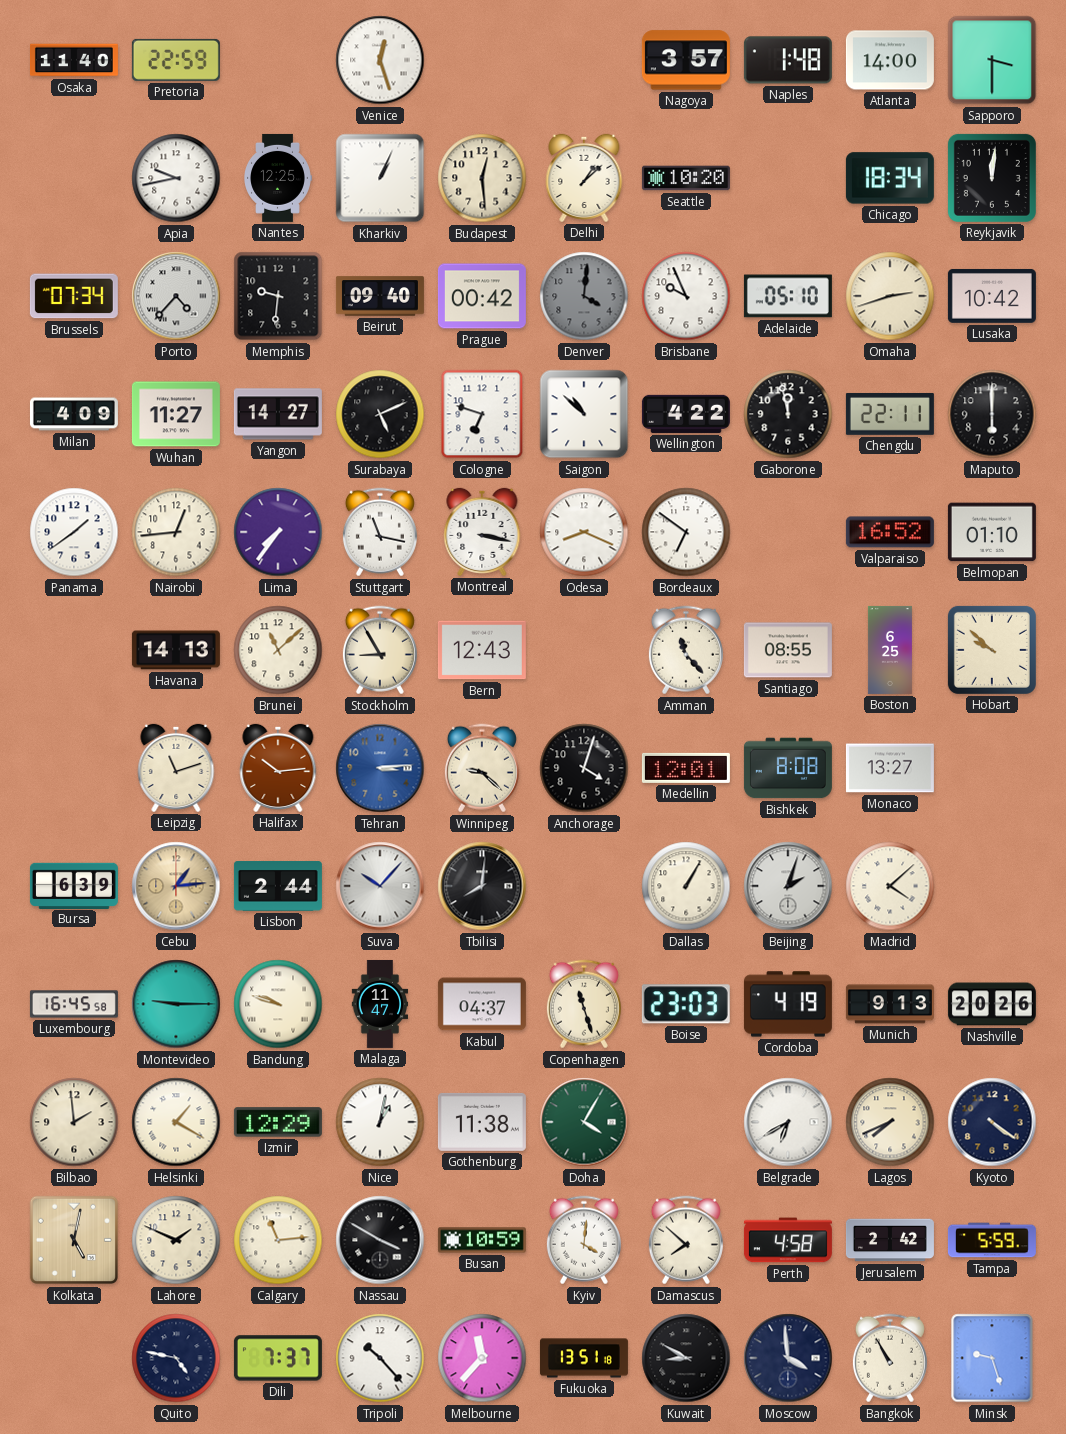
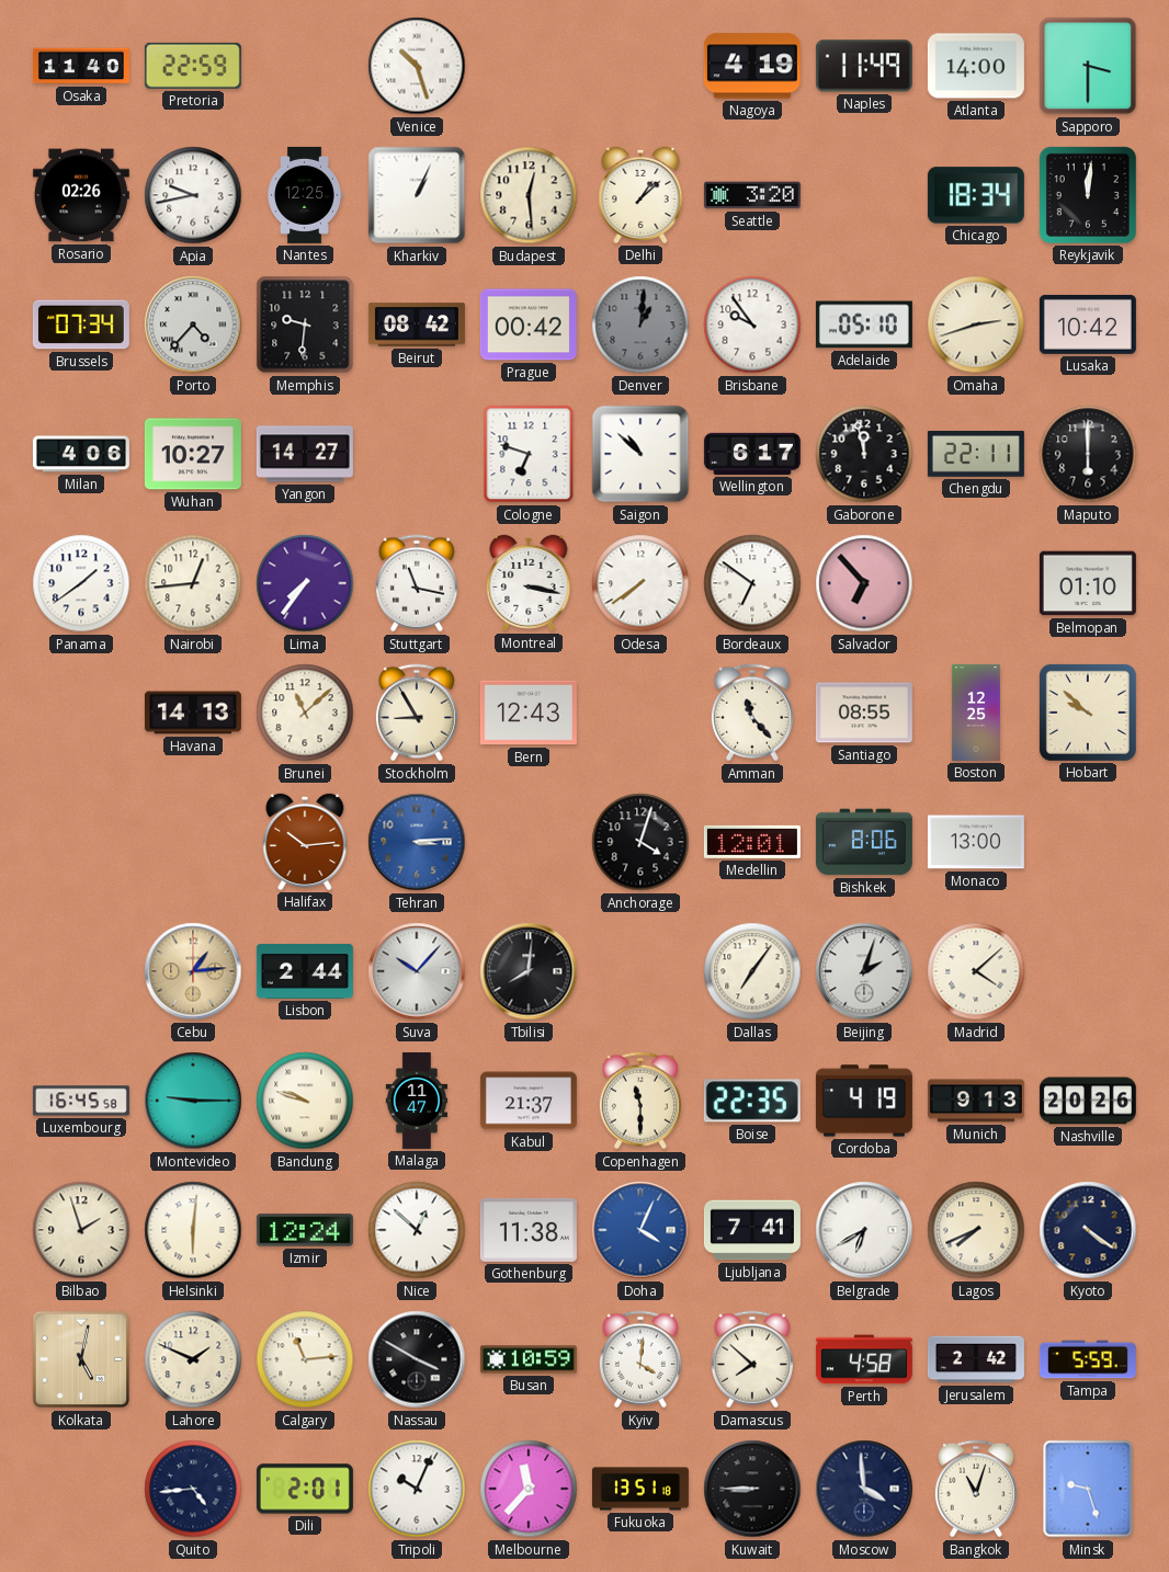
Venice: 12:27 -> 10:27
Nagoya: 3:57 -> 4:19
Naples: 1:48 -> 11:49
Rosario: none -> 02:26
Seattle: 10:20 -> 3:20
Beirut: 09:40 -> 08:42
Denver: 4:01 -> 1:01
Brisbane: 9:56 -> 9:54
Milan: 4:09 -> 4:06
Wuhan: 11:27 -> 10:27
Surabaya: 5:11 -> none
Wellington: 4:22 -> 6:17
Odesa: 8:19 -> 7:39
Salvador: none -> 6:53
Valparaiso: 16:52 -> none
Boston: 6:25 -> 12:25
Leipzig: 11:12 -> none
Winnipeg: 9:22 -> none
Bishkek: 8:08 -> 8:06
Monaco: 13:27 -> 13:00
Bursa: 6:39 -> none
Dallas: 1:05 -> 7:06
Kabul: 04:37 -> 21:37
Copenhagen: 11:27 -> 11:30
Boise: 23:03 -> 22:35
Bilbao: 1:59 -> 1:57
Helsinki: 1:20 -> 6:01
Izmir: 12:29 -> 12:24
Nice: 1:02 -> 12:52
Doha: 4:05 -> 4:04
Doha dial: green -> blue
Ljubljana: none -> 7:41
Quito: 4:47 -> 4:44
Dili: 7:37 -> 2:01
Tripoli: 10:23 -> 10:04
Kuwait: 8:50 -> 8:45
Bangkok: 10:55 -> 11:03
